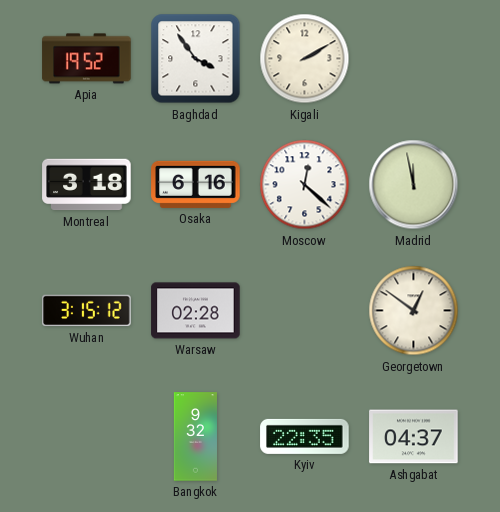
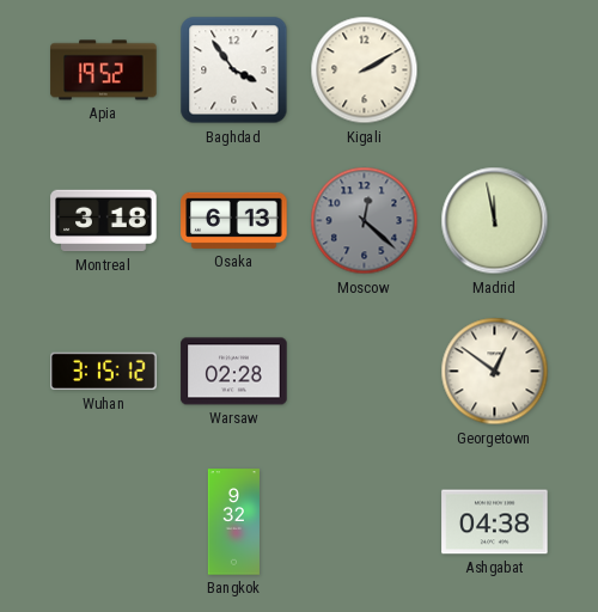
Osaka: 6:16 -> 6:13
Moscow dial: white -> grey
Kyiv: 22:35 -> none
Ashgabat: 04:37 -> 04:38
